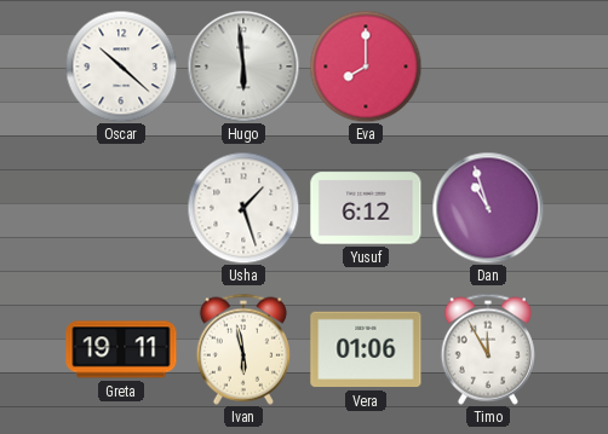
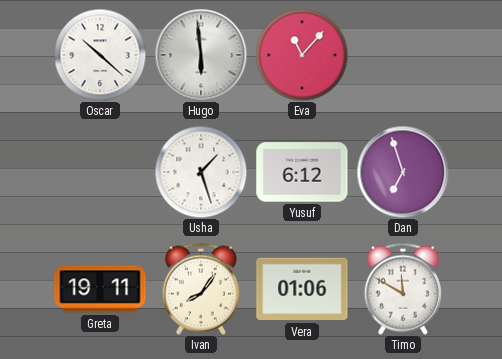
Eva: 8:00 -> 11:07
Dan: 10:57 -> 6:57
Ivan: 5:58 -> 8:06
Timo: 11:55 -> 11:50
